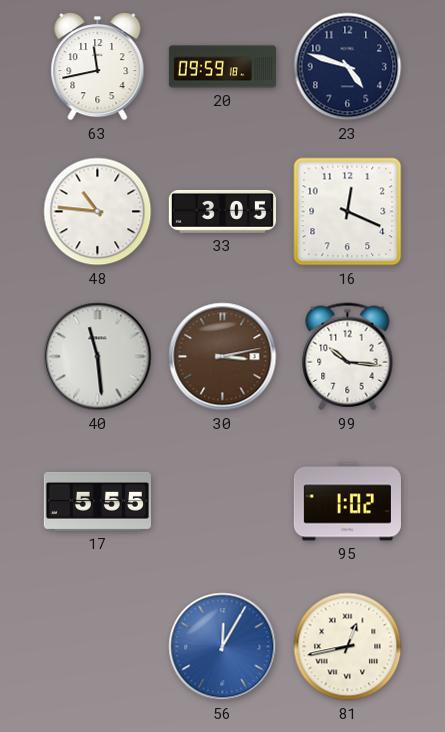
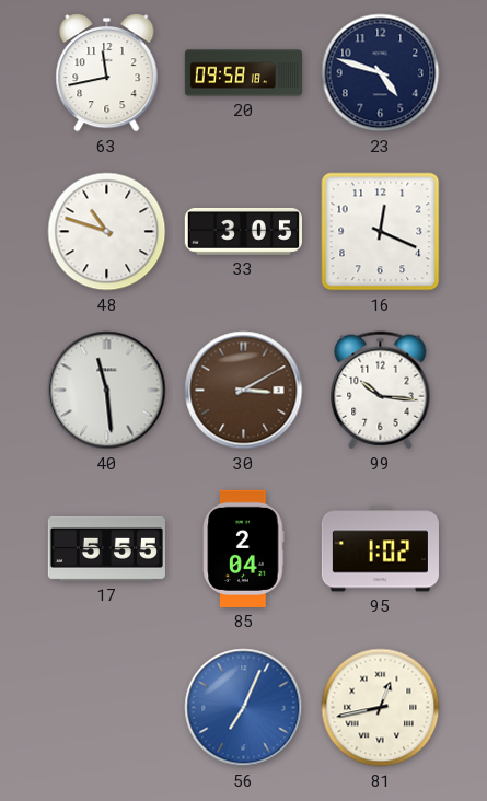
20: 09:59 -> 09:58
48: 10:46 -> 10:48
30: 3:13 -> 3:10
85: none -> 2:04
56: 12:05 -> 7:04
